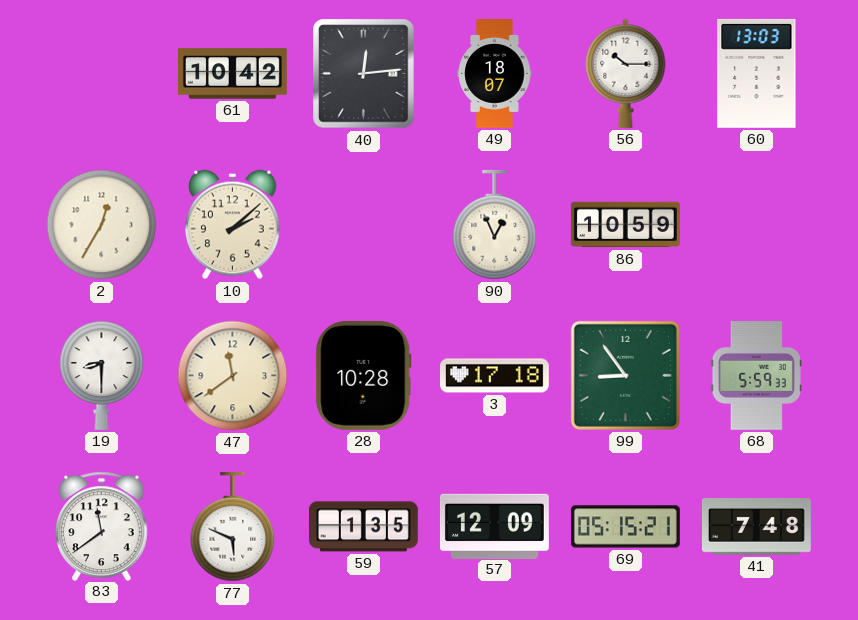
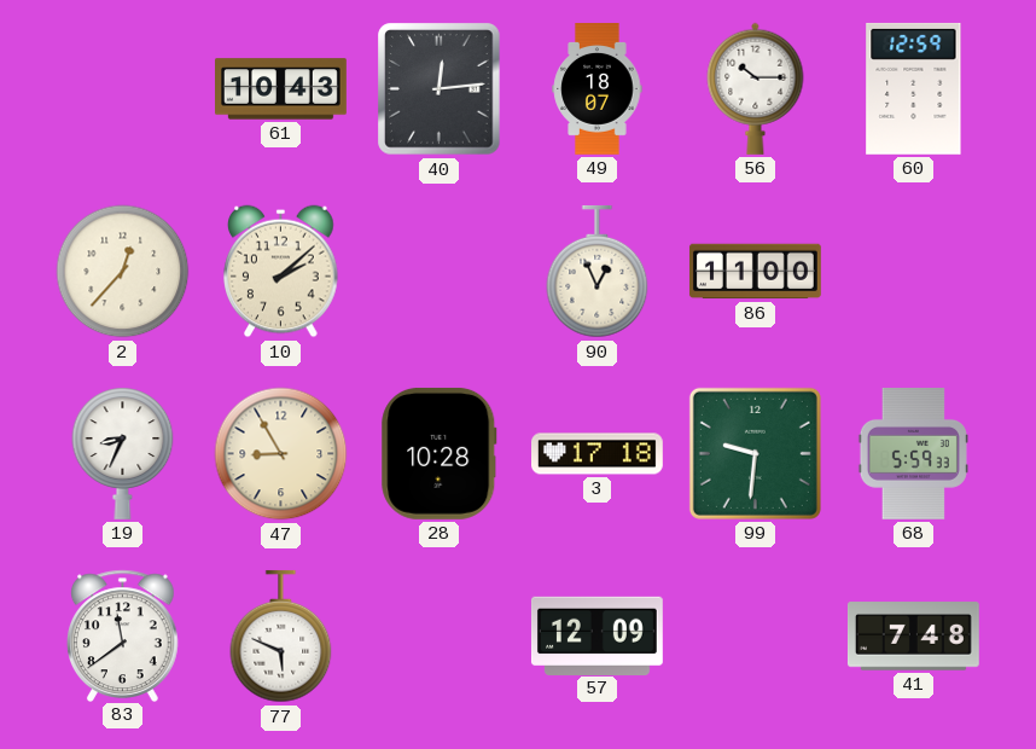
61: 10:42 -> 10:43
60: 13:03 -> 12:59
2: 12:35 -> 12:37
86: 10:59 -> 11:00
19: 8:30 -> 8:34
47: 11:39 -> 8:55
99: 8:54 -> 9:31
59: 1:35 -> none
69: 05:15 -> none
